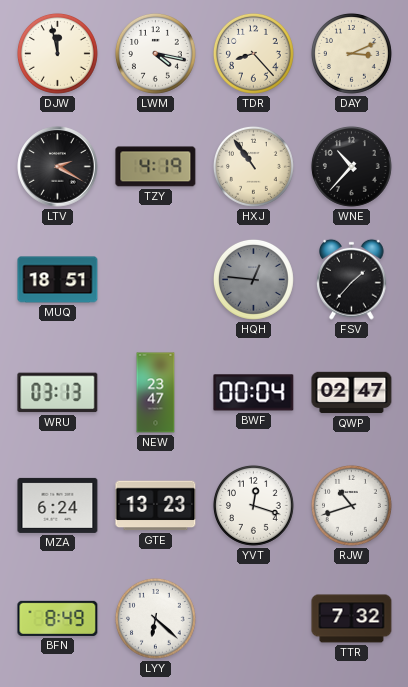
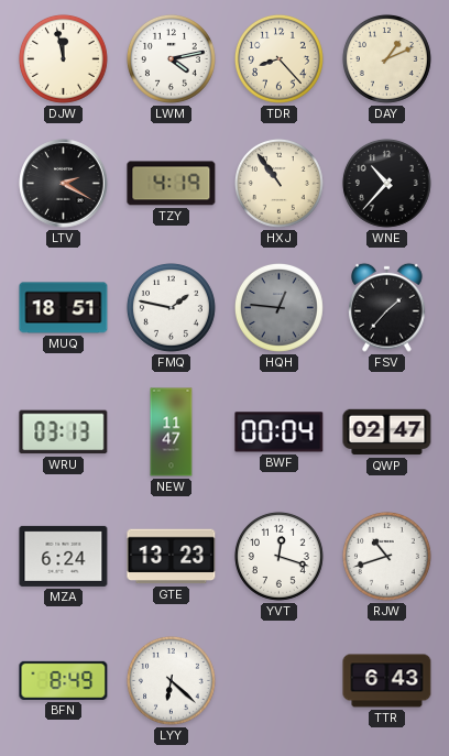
LWM: 4:17 -> 4:13
DAY: 3:11 -> 1:11
FMQ: none -> 1:47
NEW: 23:47 -> 11:47
TTR: 7:32 -> 6:43
